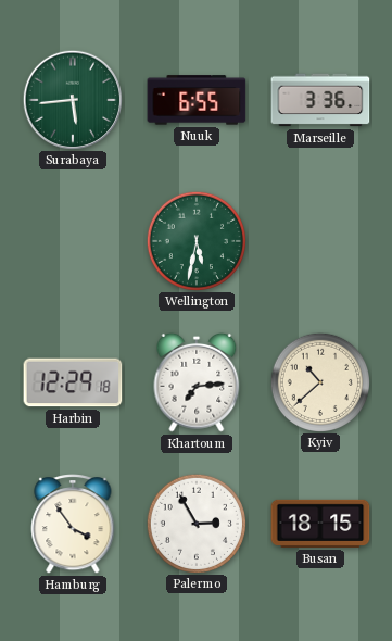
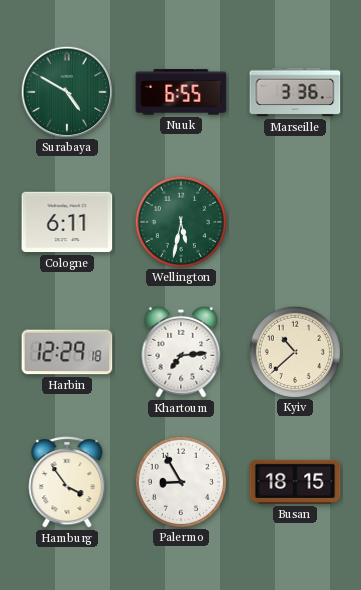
Surabaya: 5:44 -> 4:50
Cologne: none -> 6:11
Palermo: 2:55 -> 8:55
